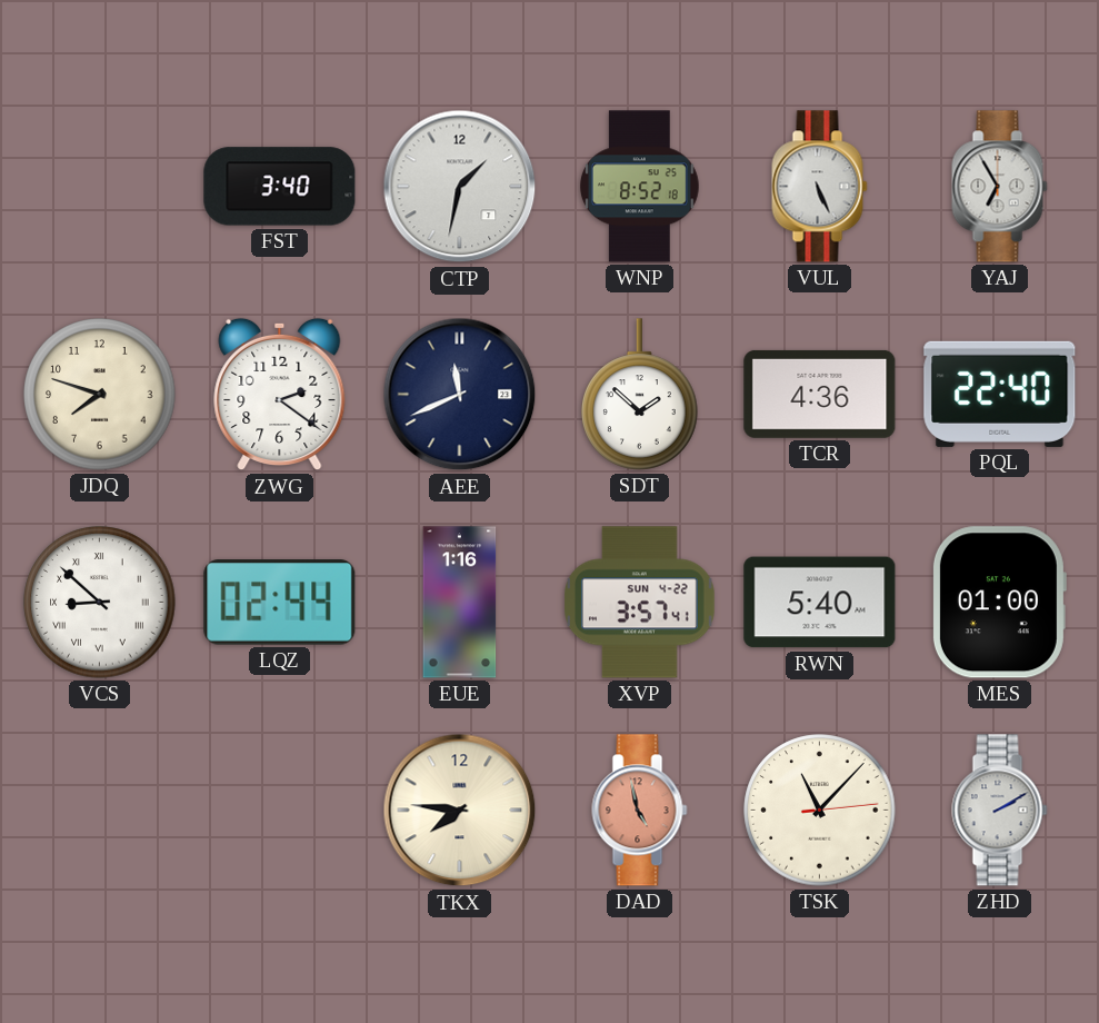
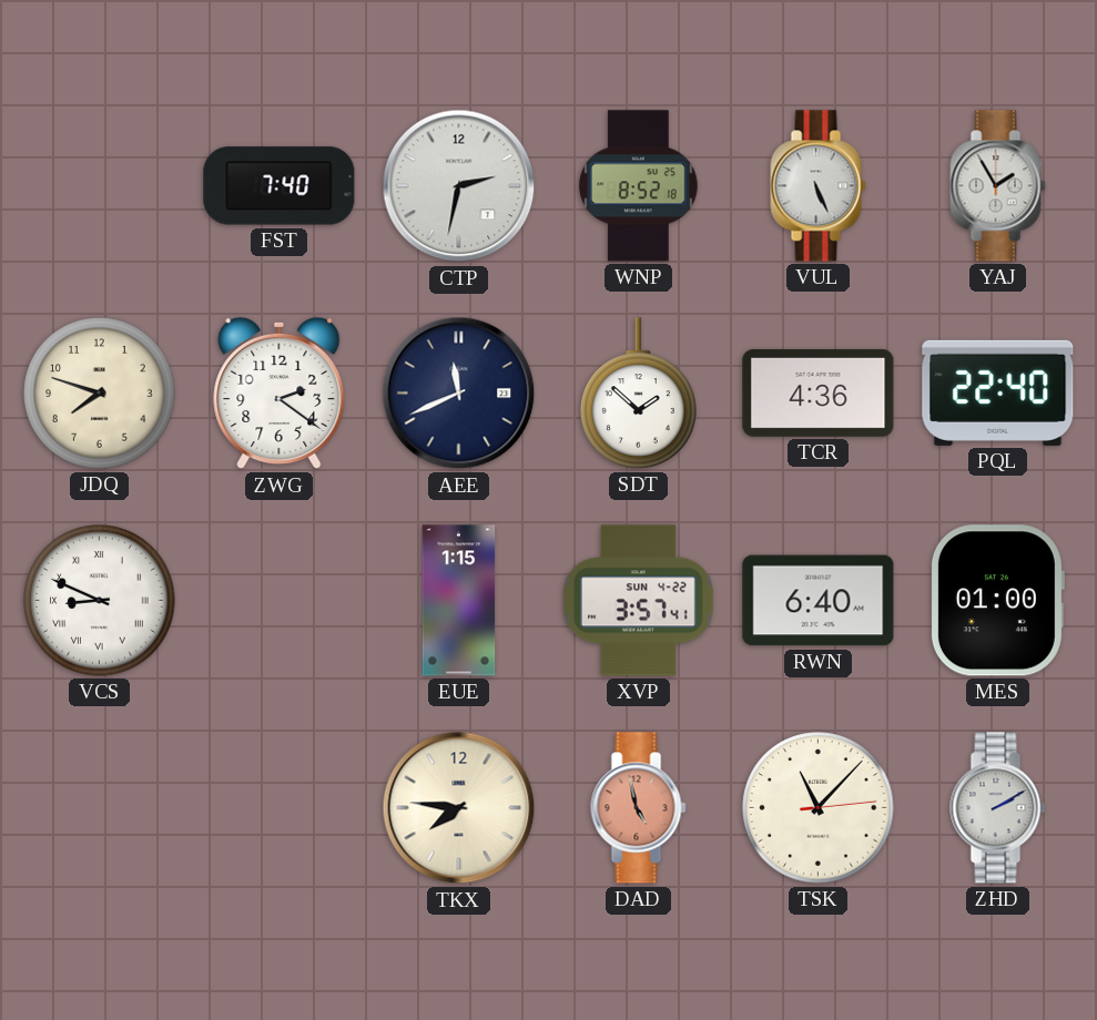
FST: 3:40 -> 7:40
CTP: 1:32 -> 2:32
YAJ: 6:55 -> 1:55
VCS: 8:52 -> 8:49
LQZ: 02:44 -> none
EUE: 1:16 -> 1:15
RWN: 5:40 -> 6:40
